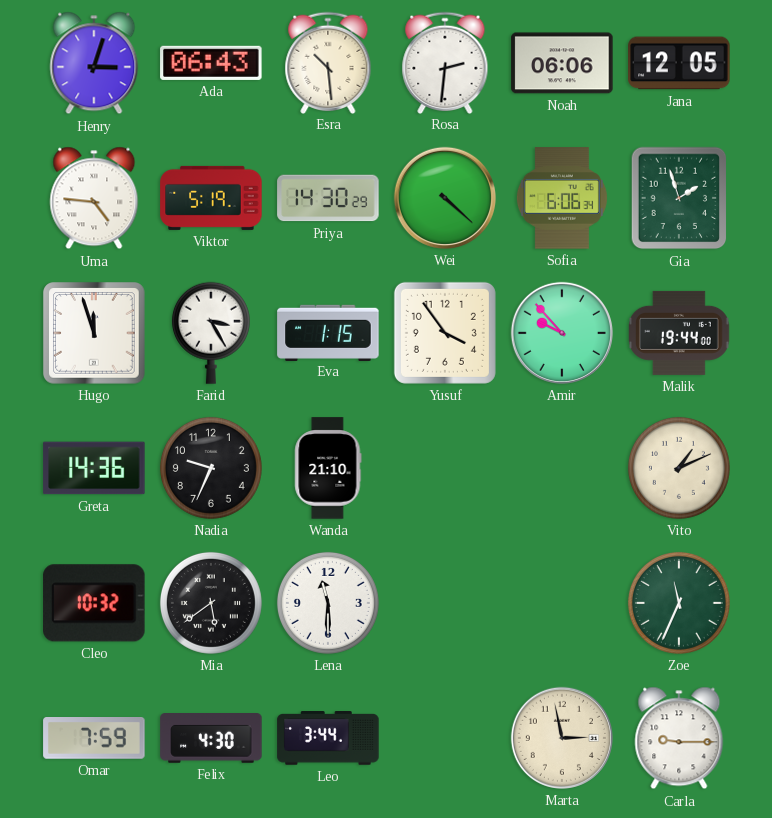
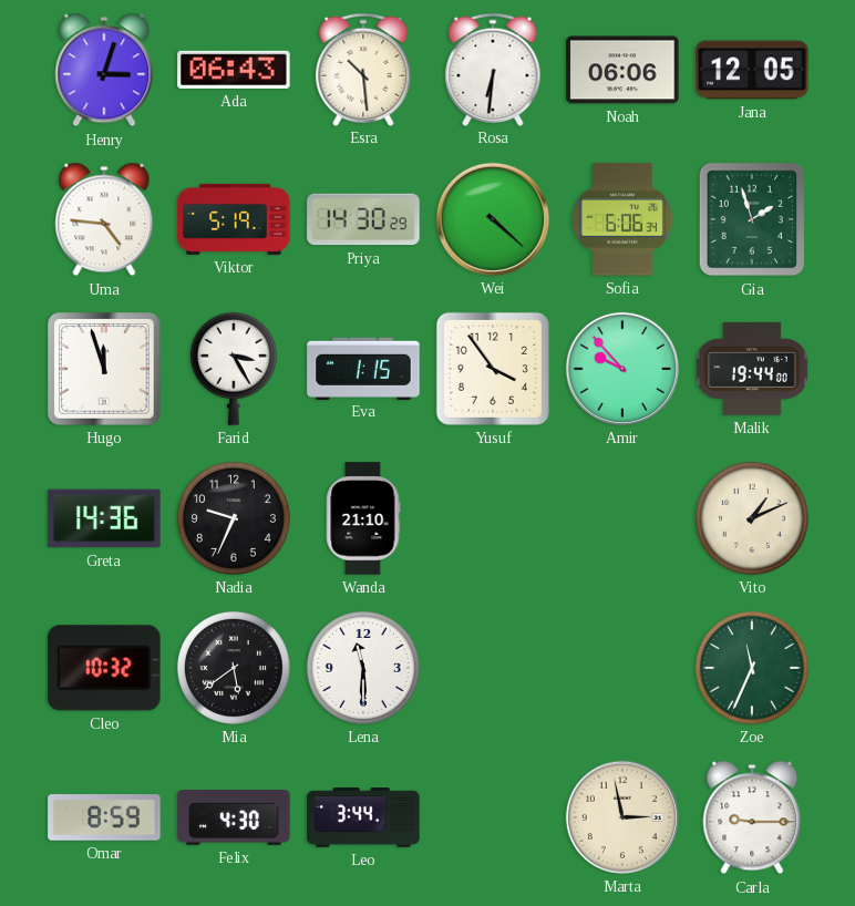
Rosa: 2:31 -> 6:31
Omar: 7:59 -> 8:59
